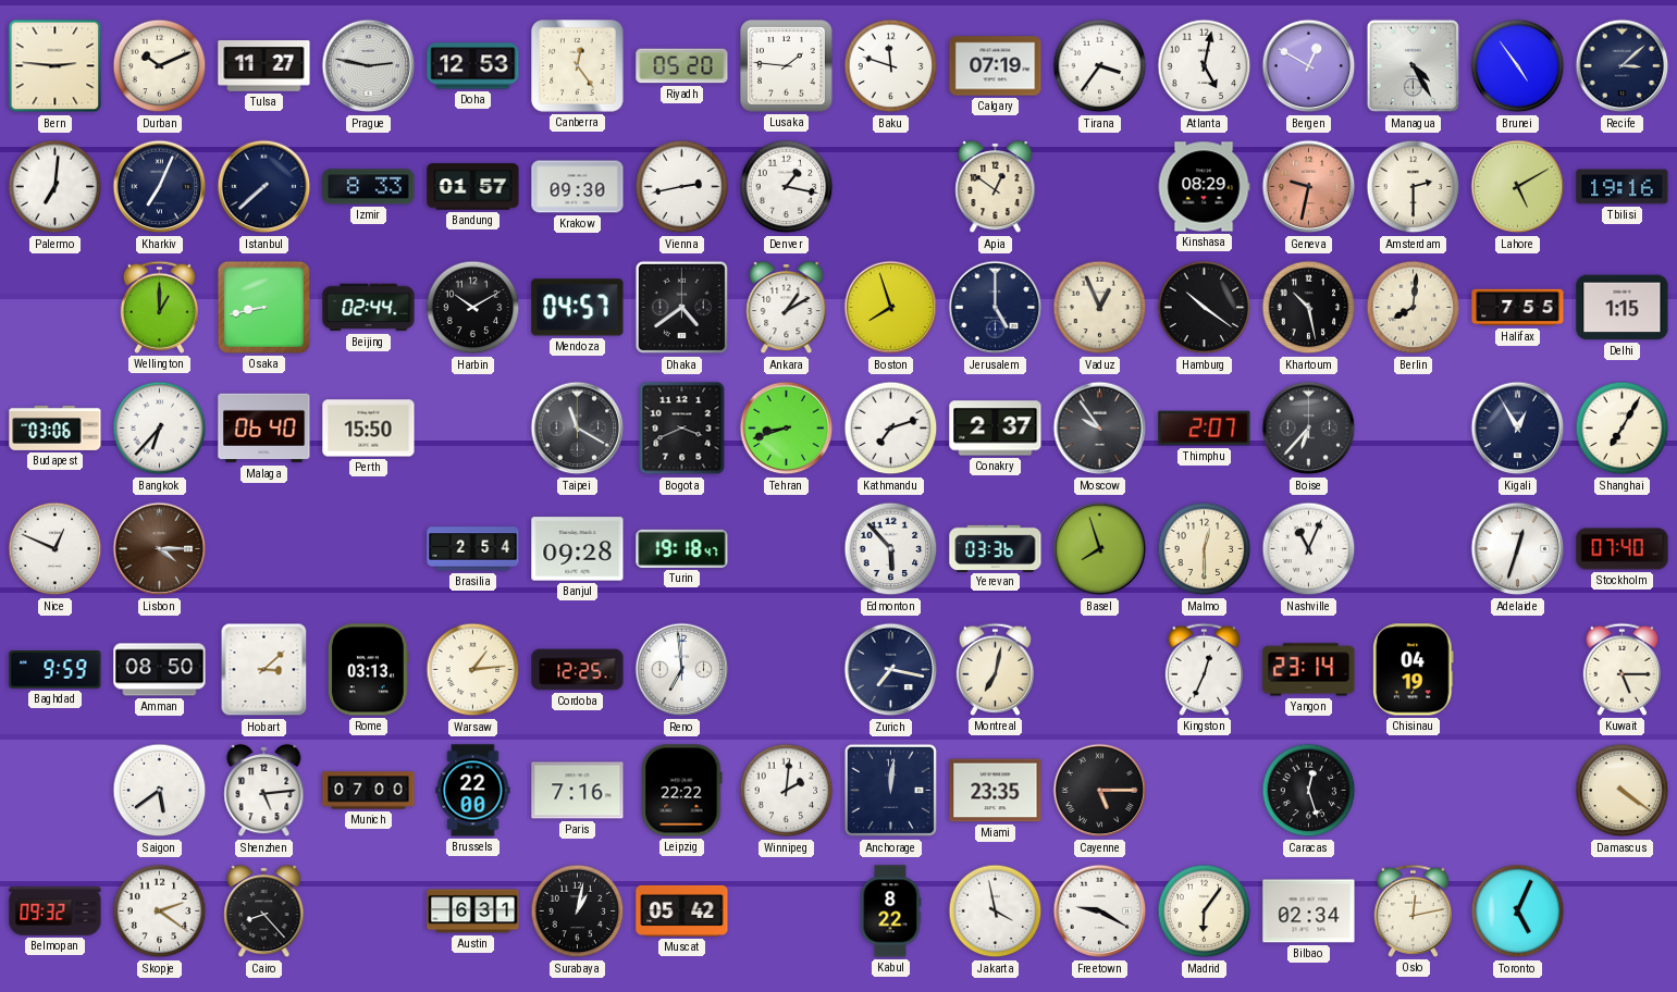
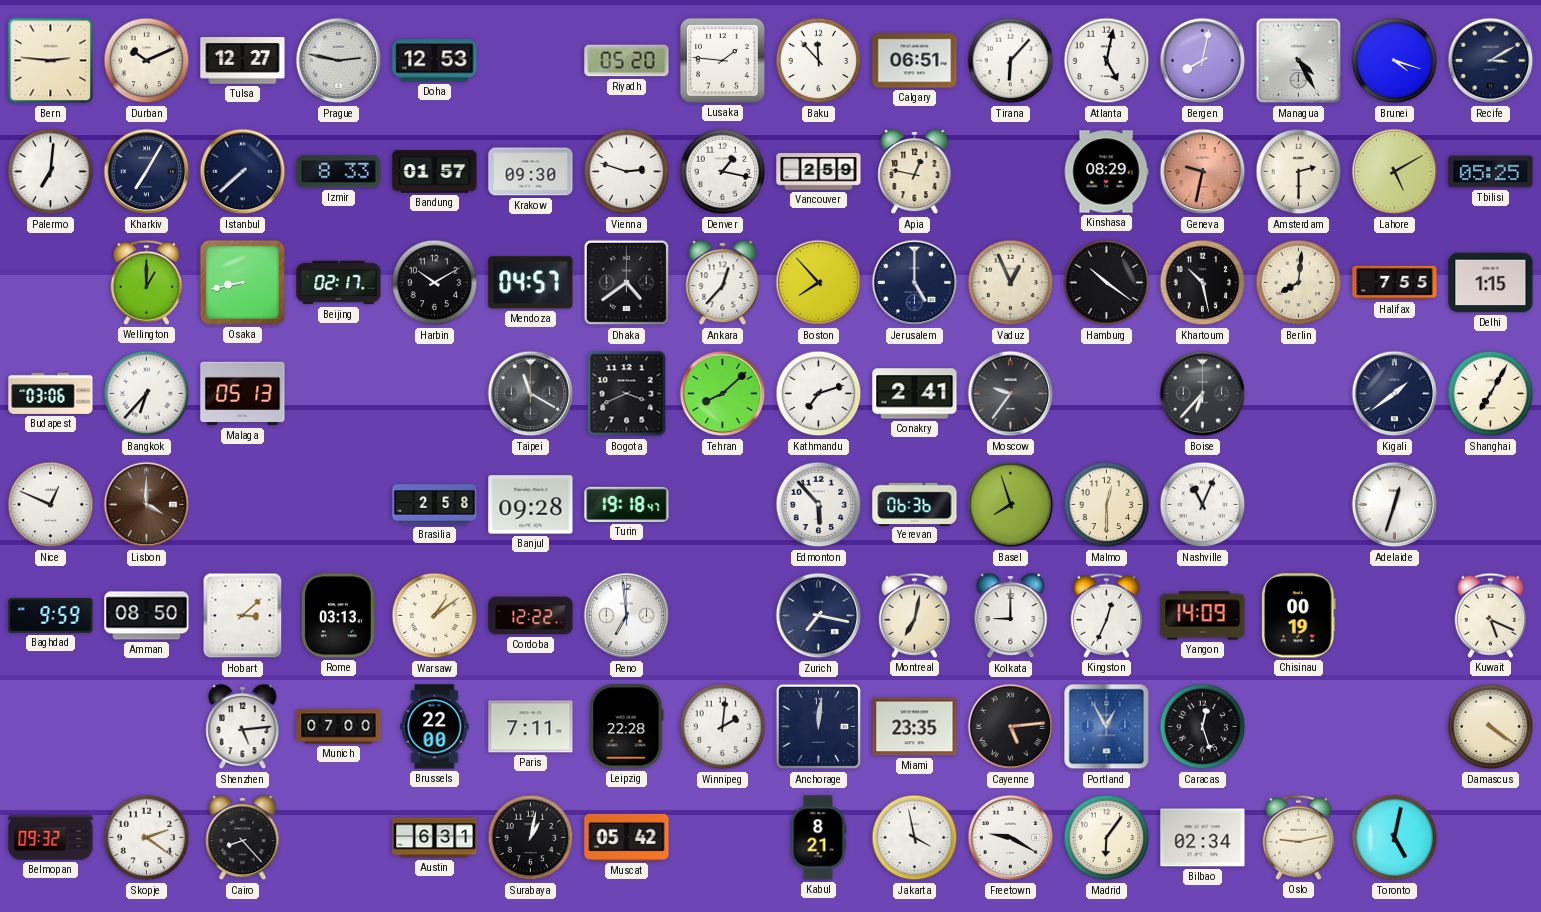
Tulsa: 11:27 -> 12:27
Canberra: 12:24 -> none
Baku: 11:48 -> 11:53
Calgary: 07:19 -> 06:51
Tirana: 3:36 -> 6:07
Bergen: 12:50 -> 8:02
Brunei: 4:54 -> 4:18
Recife: 3:08 -> 3:10
Kharkiv: 7:04 -> 7:05
Vienna: 2:43 -> 2:48
Vancouver: none -> 2:59
Apia: 12:51 -> 12:47
Tbilisi: 19:16 -> 05:25
Beijing: 02:44 -> 02:17
Ankara: 1:10 -> 12:37
Boston: 7:57 -> 7:53
Malaga: 06:40 -> 05:13
Perth: 15:50 -> none
Tehran: 8:42 -> 8:08
Conakry: 2:37 -> 2:41
Moscow: 9:54 -> 9:36
Thimphu: 2:07 -> none
Kigali: 12:55 -> 1:39
Lisbon: 4:15 -> 4:00
Brasilia: 2:54 -> 2:58
Yerevan: 03:36 -> 06:36
Stockholm: 07:40 -> none
Warsaw: 1:14 -> 1:09
Cordoba: 12:25 -> 12:22
Kolkata: none -> 9:00
Yangon: 23:14 -> 14:09
Chisinau: 04:19 -> 00:19
Kuwait: 5:15 -> 5:19
Saigon: 5:39 -> none
Paris: 7:16 -> 7:11
Leipzig: 22:22 -> 22:28
Cayenne: 5:15 -> 5:14
Portland: none -> 12:55
Kabul: 8:22 -> 8:21
Oslo: 12:13 -> 9:13
Toronto: 5:04 -> 5:02
